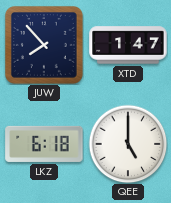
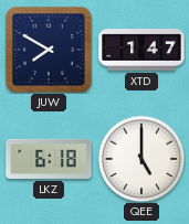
JUW: 7:53 -> 7:50
